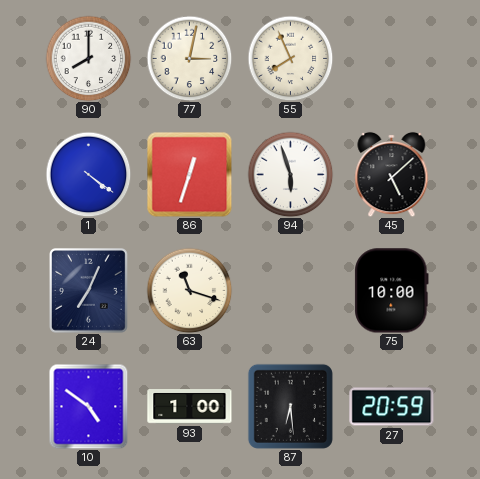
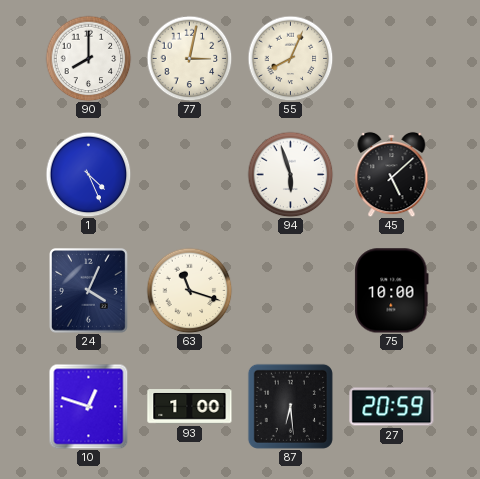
55: 7:56 -> 8:04
1: 4:21 -> 4:26
86: 12:33 -> none
24: 7:04 -> 4:04
10: 4:51 -> 12:48
